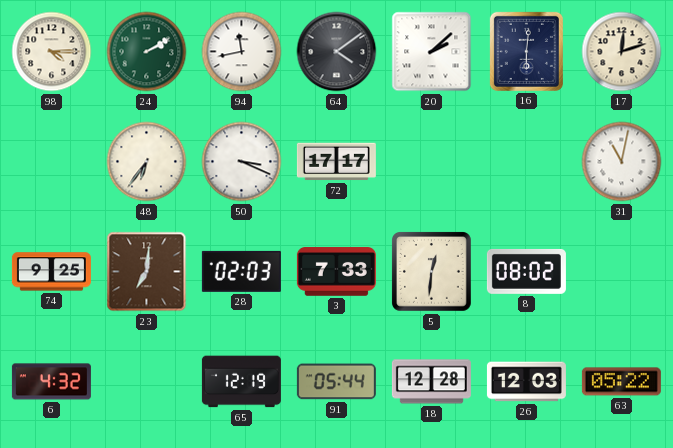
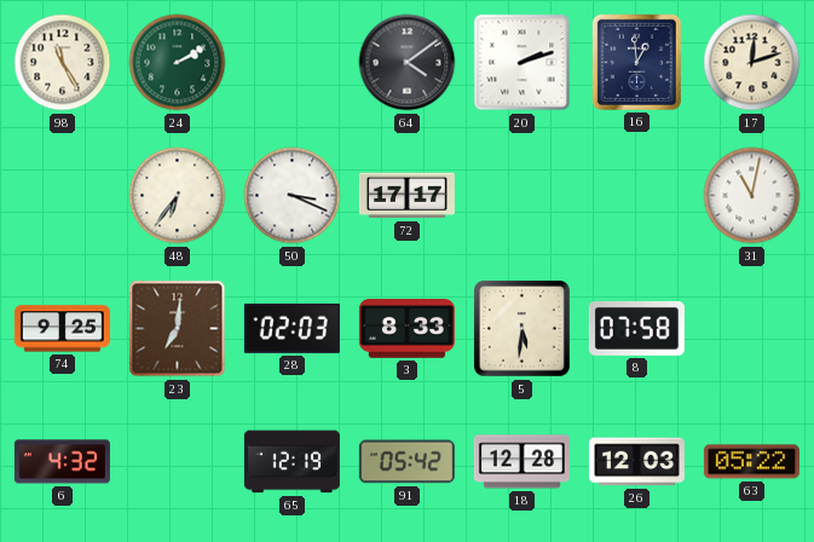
98: 4:15 -> 11:25
94: 11:43 -> none
20: 2:08 -> 2:12
16: 6:01 -> 12:59
3: 7:33 -> 8:33
5: 12:31 -> 5:31
8: 08:02 -> 07:58
91: 05:44 -> 05:42
